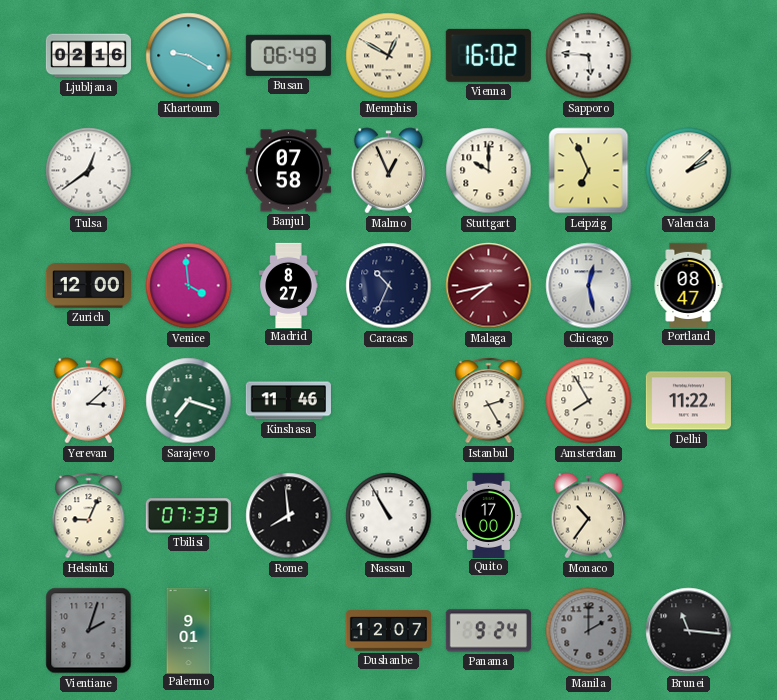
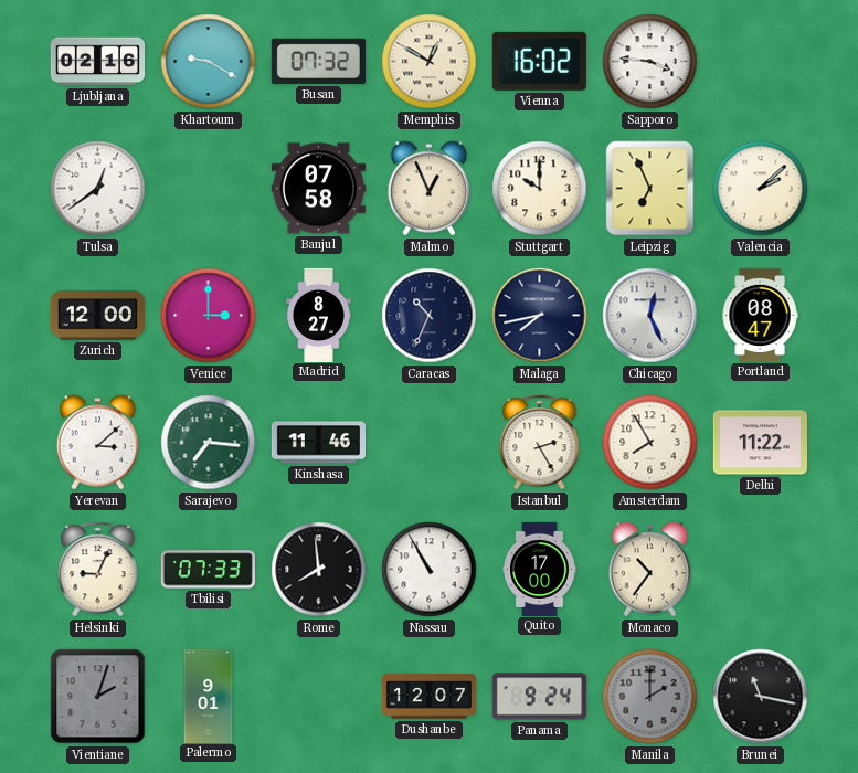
Busan: 06:49 -> 07:32
Sapporo: 5:46 -> 3:46
Venice: 3:59 -> 3:00
Malaga dial: burgundy -> navy
Chicago: 12:28 -> 12:26
Sarajevo: 7:18 -> 7:16
Brunei: 11:16 -> 11:17
